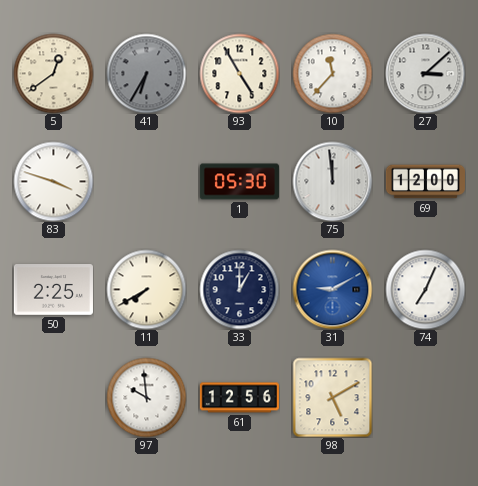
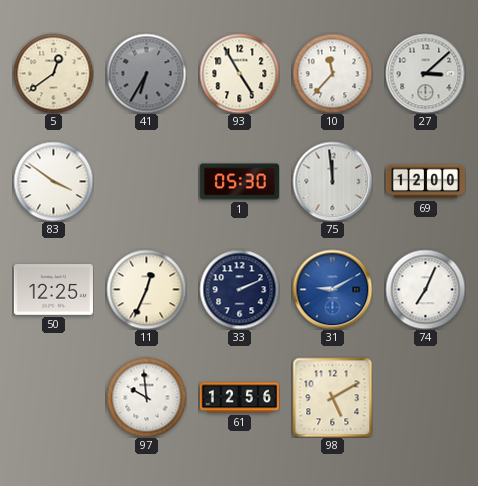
83: 3:48 -> 3:51
50: 2:25 -> 12:25
11: 7:40 -> 12:34
33: 1:00 -> 2:11
